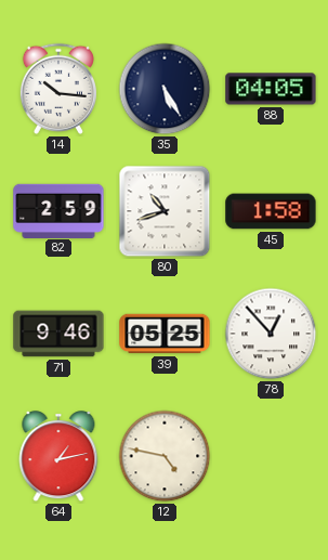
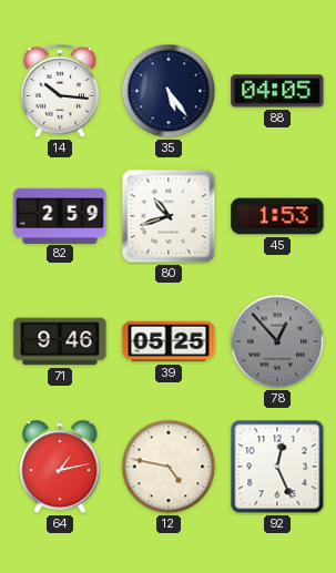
35: 5:25 -> 5:24
45: 1:58 -> 1:53
78 dial: white -> grey
92: none -> 12:26
